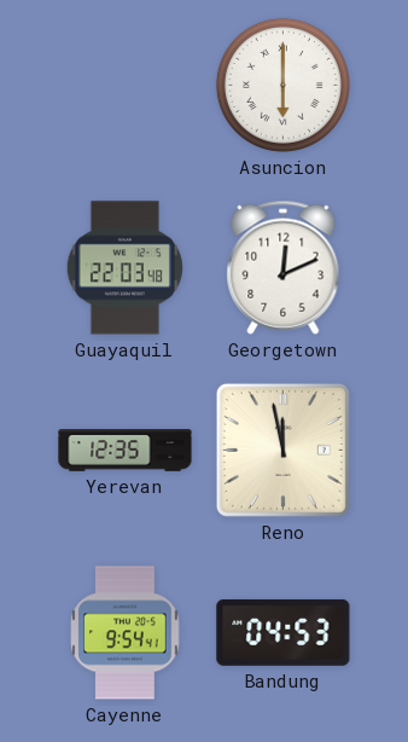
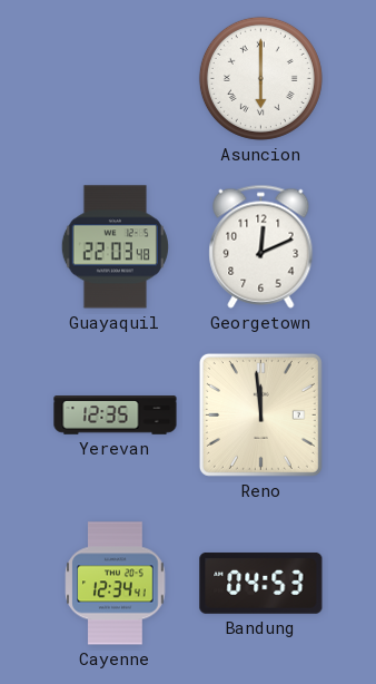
Reno: 11:58 -> 11:59
Cayenne: 9:54 -> 12:34
